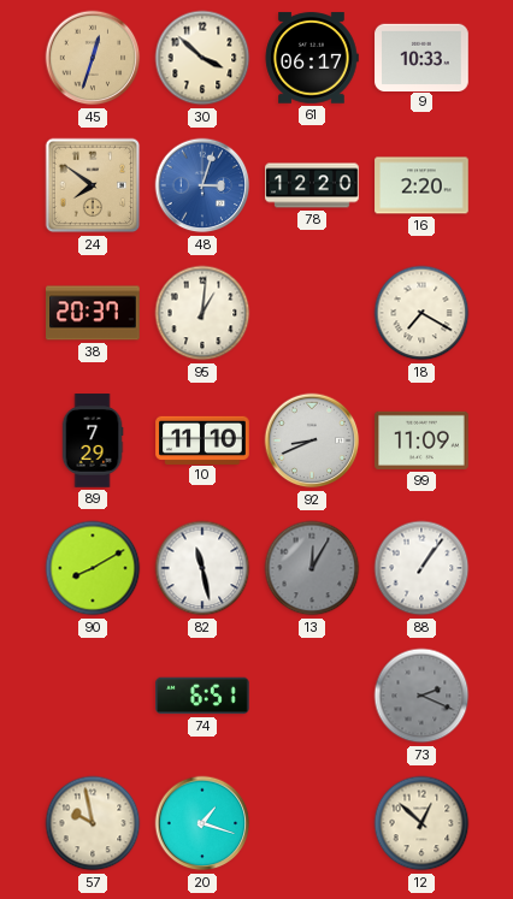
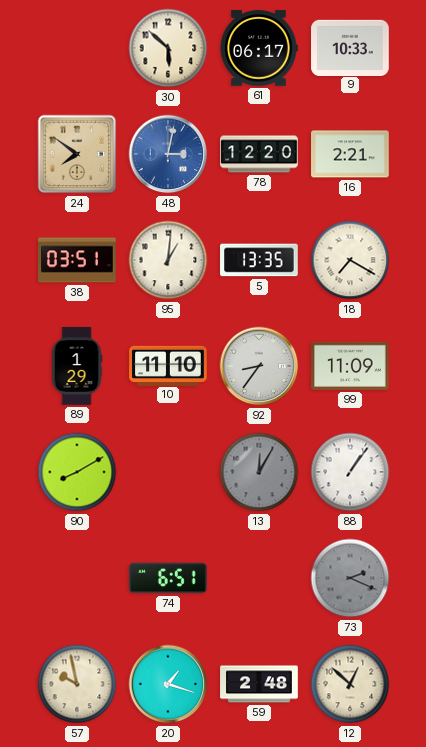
45: 12:33 -> none
30: 3:52 -> 5:52
48: 3:03 -> 3:02
16: 2:20 -> 2:21
38: 20:37 -> 03:51
5: none -> 13:35
89: 7:29 -> 1:29
92: 8:41 -> 8:36
82: 11:28 -> none
59: none -> 2:48
